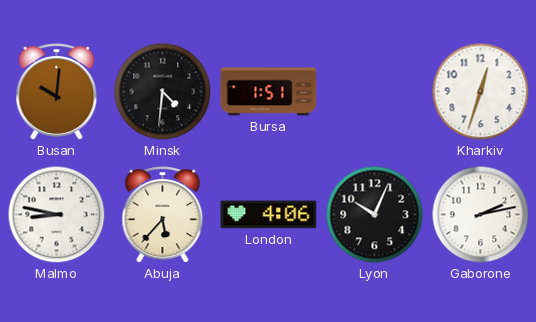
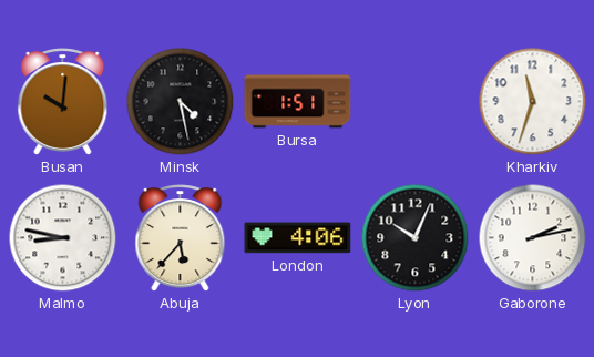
Minsk: 4:31 -> 4:28
Kharkiv: 12:33 -> 11:33
